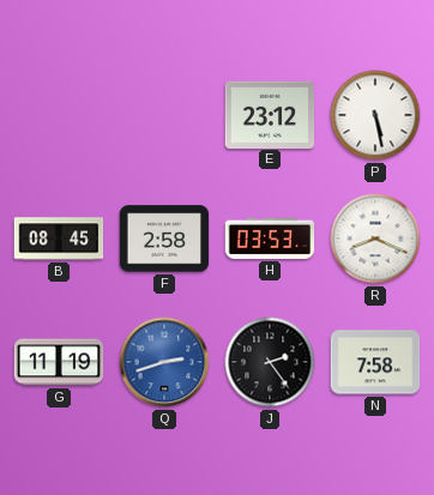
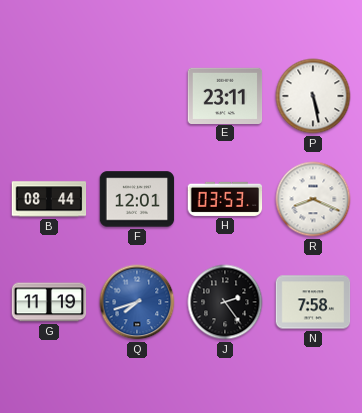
E: 23:12 -> 23:11
B: 08:45 -> 08:44
F: 2:58 -> 12:01
Q: 2:42 -> 7:42
